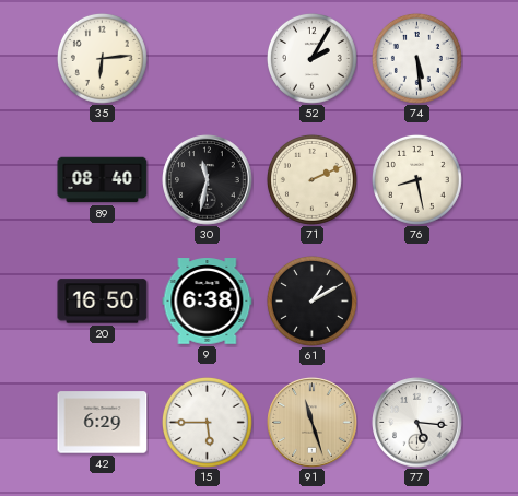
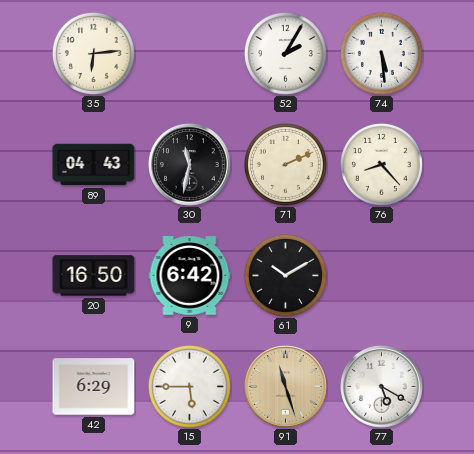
89: 08:40 -> 04:43
76: 8:28 -> 8:23
9: 6:38 -> 6:42
61: 1:10 -> 10:10
77: 5:16 -> 5:20
